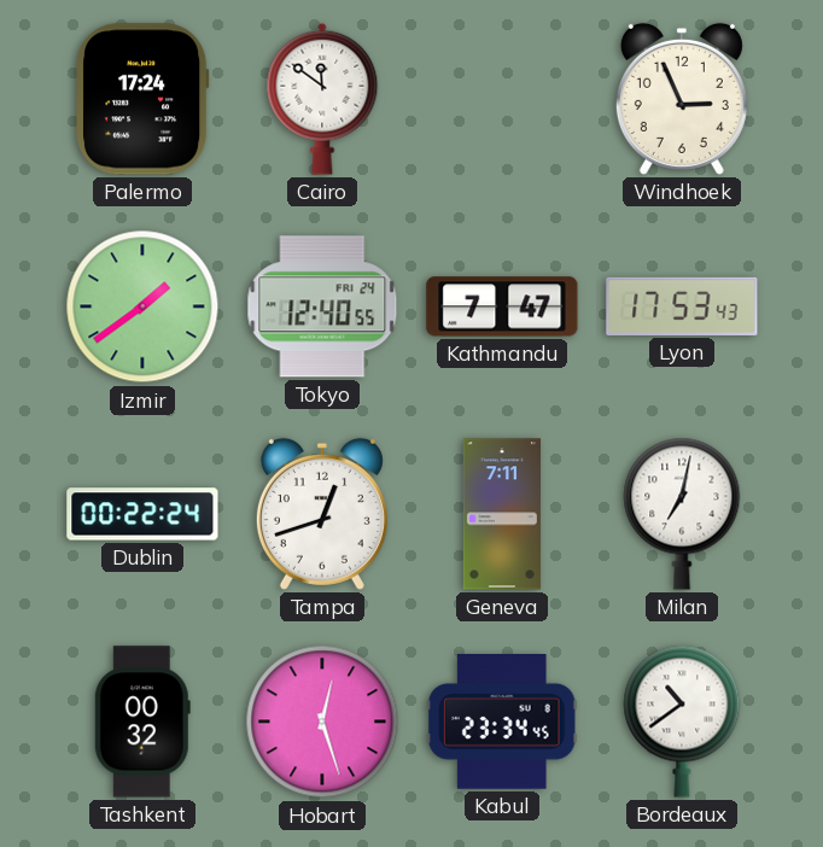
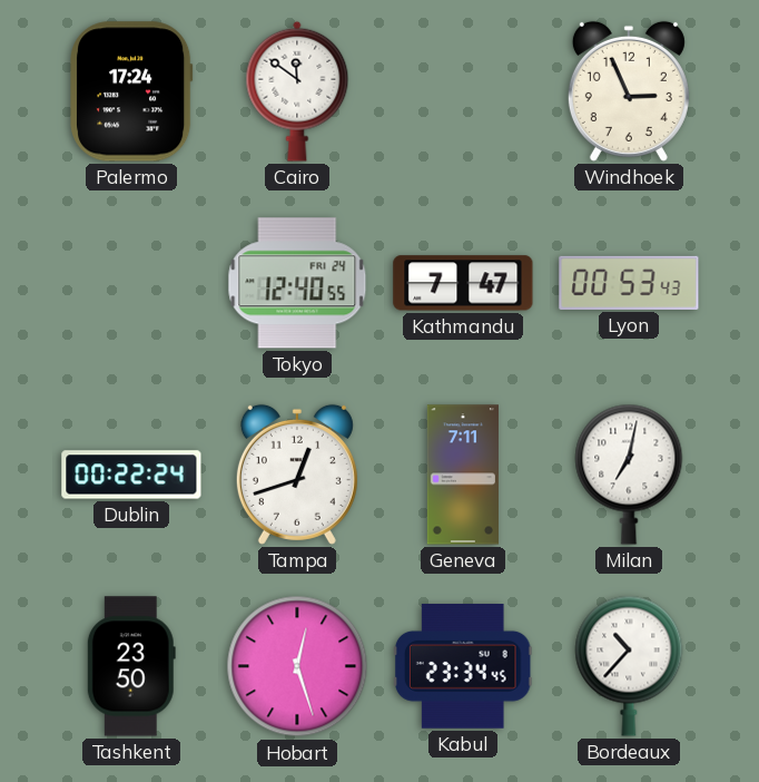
Izmir: 1:39 -> none
Lyon: 17:53 -> 00:53
Tashkent: 00:32 -> 23:50
Bordeaux: 10:39 -> 10:37
